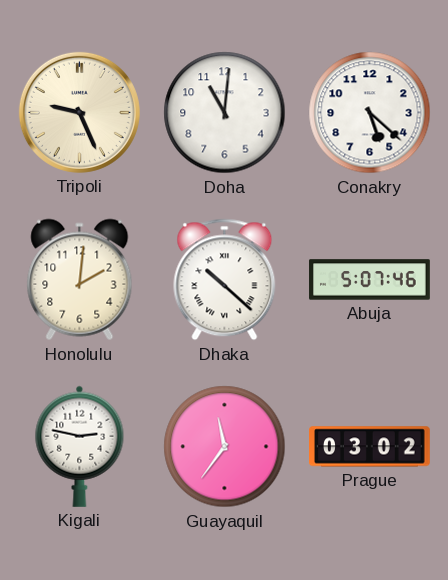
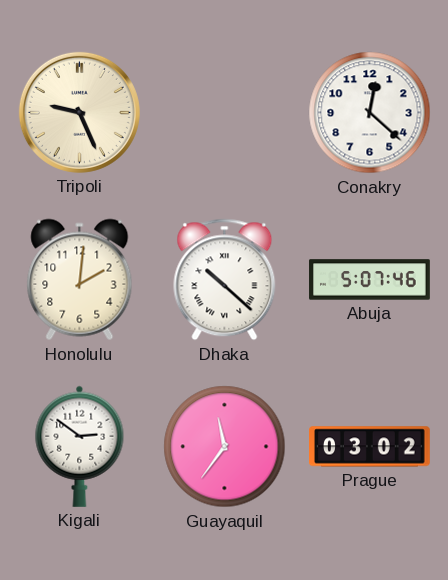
Doha: 11:01 -> none
Conakry: 5:22 -> 12:22
Kigali: 2:47 -> 2:51
